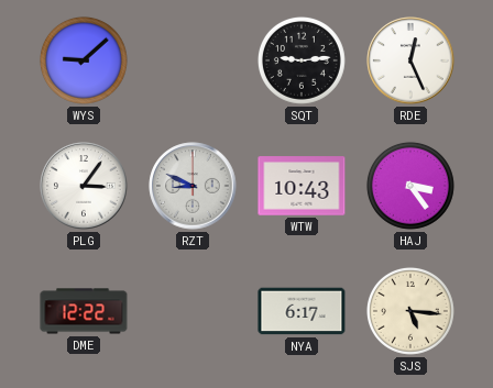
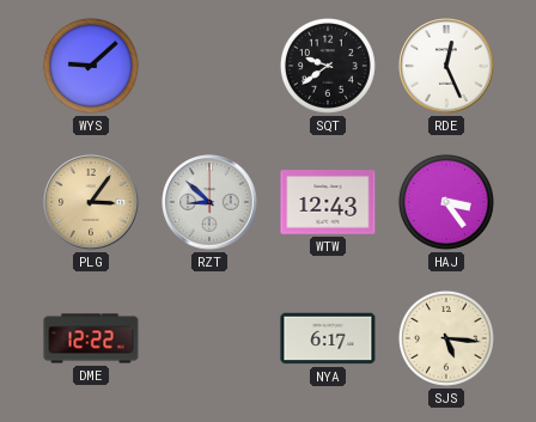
SQT: 9:14 -> 9:39
PLG dial: white -> champagne
RZT: 8:49 -> 8:52
WTW: 10:43 -> 12:43
